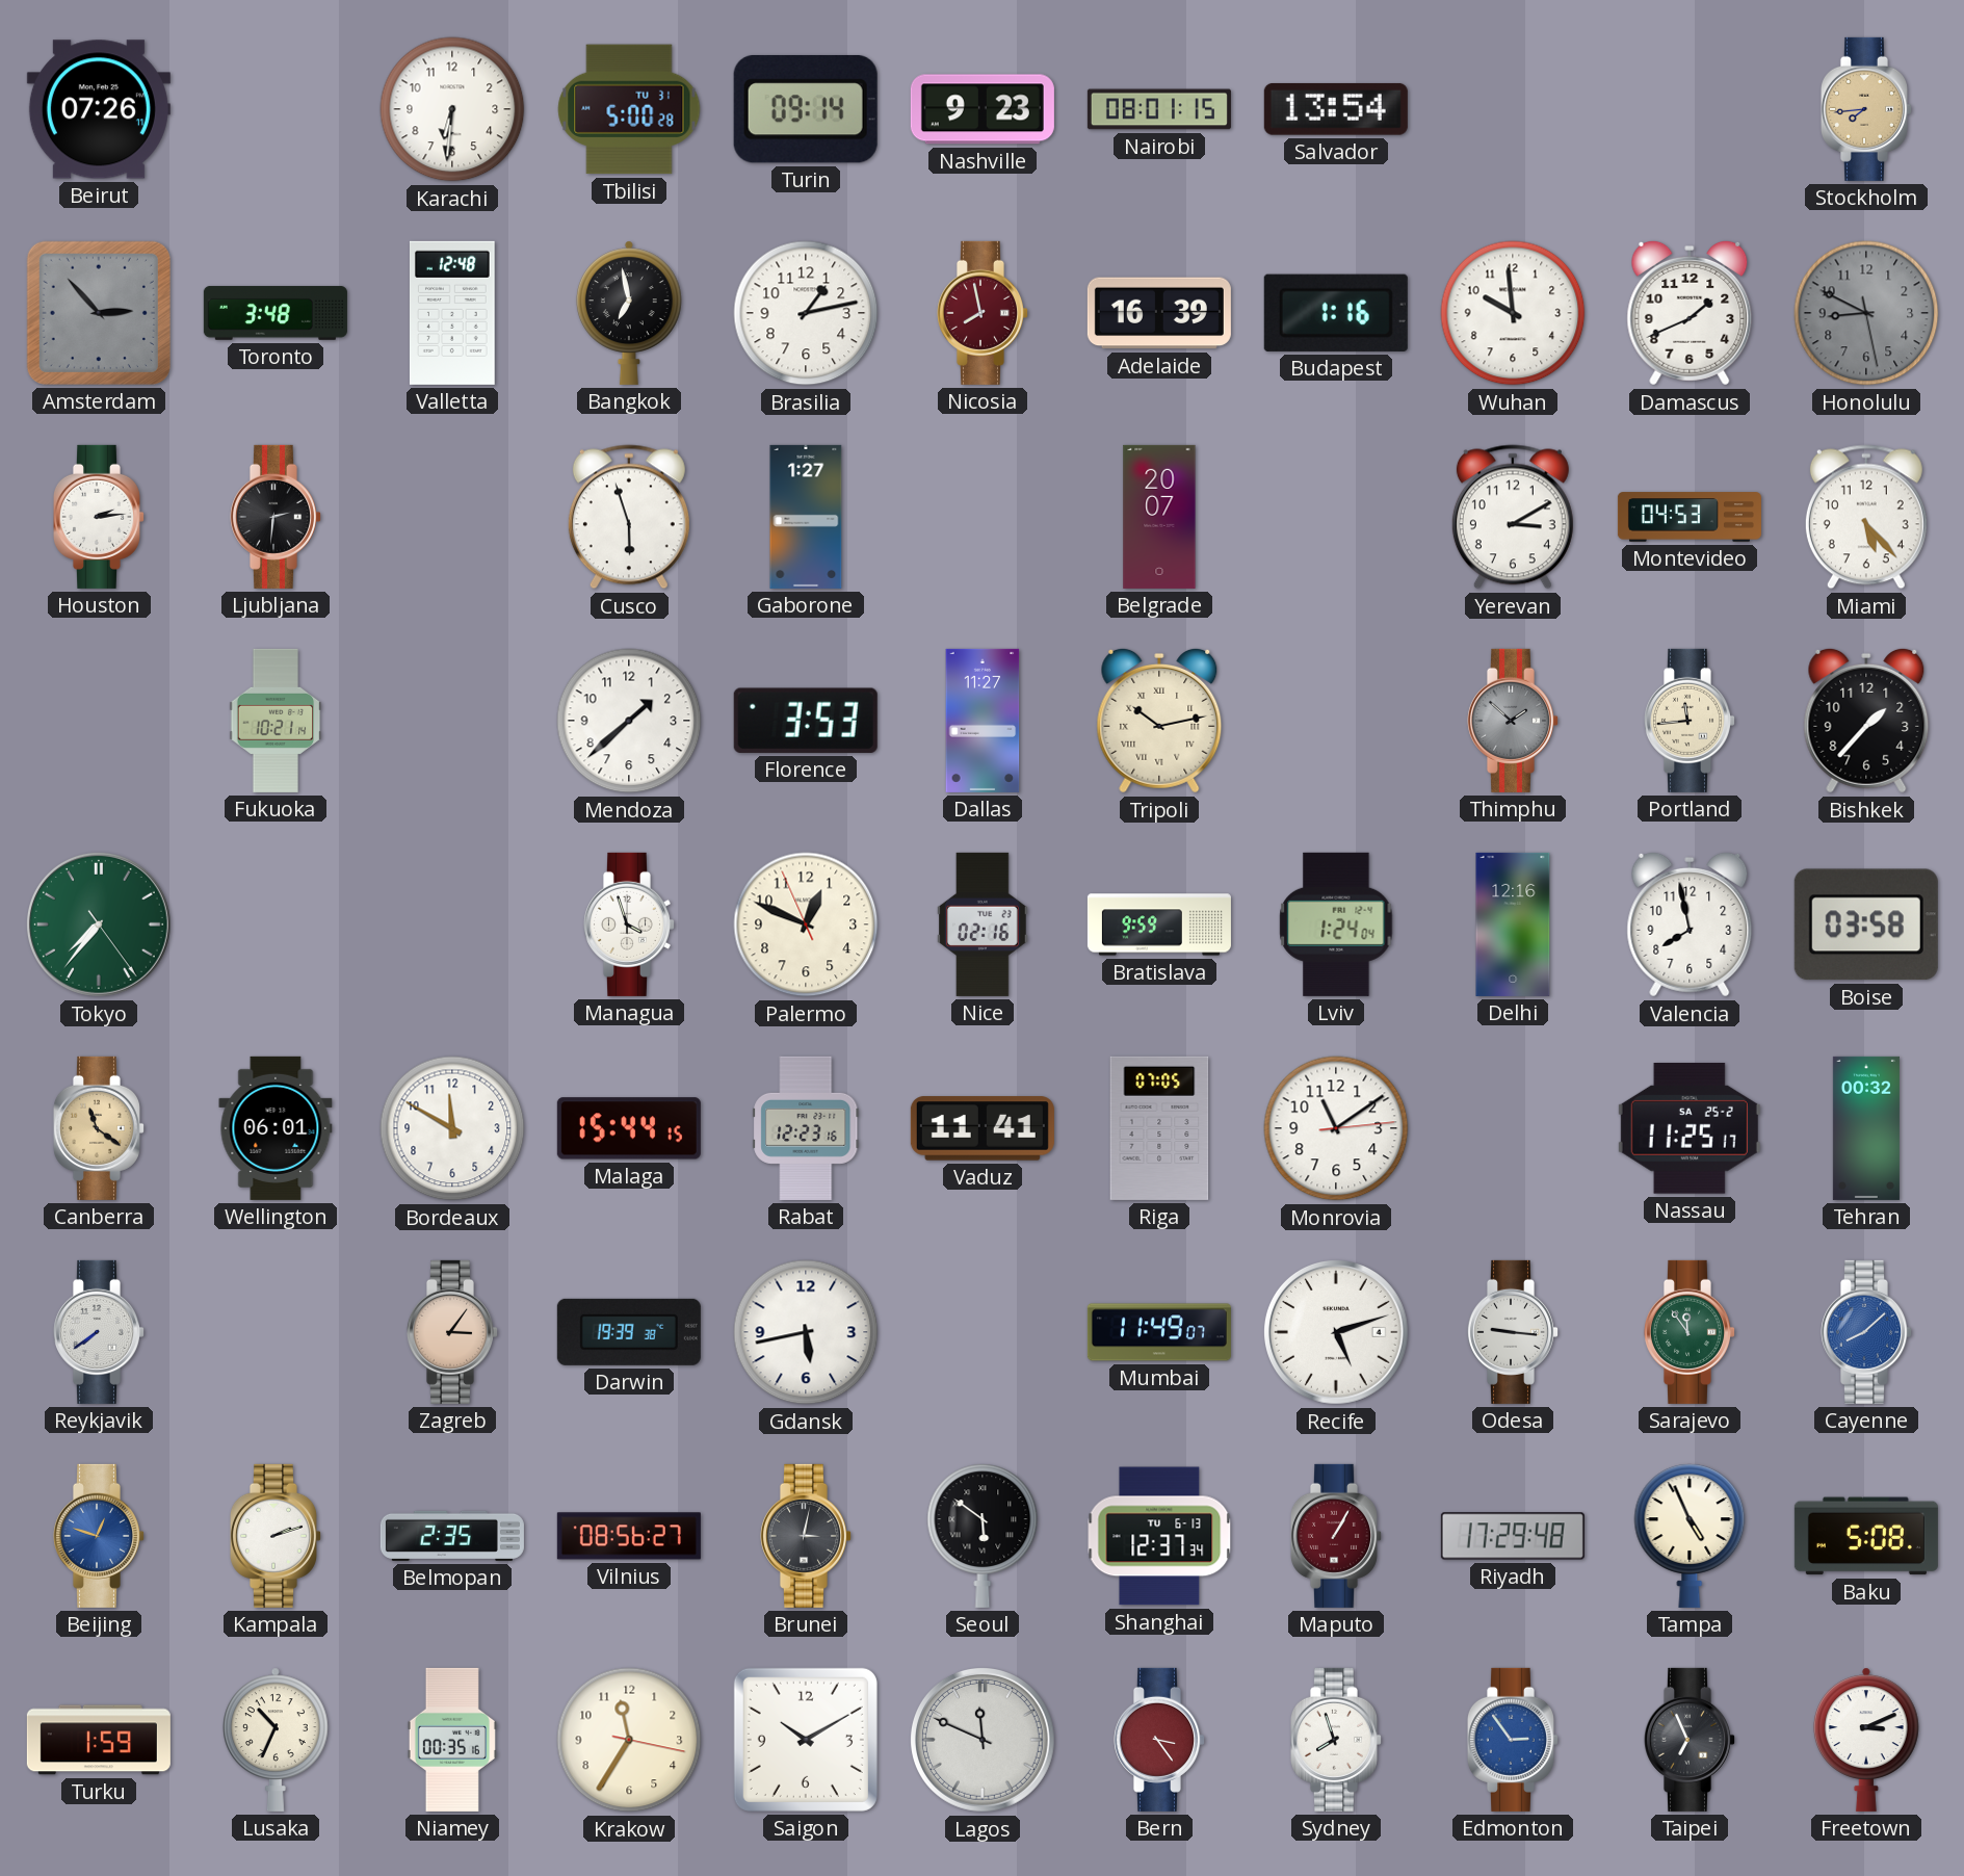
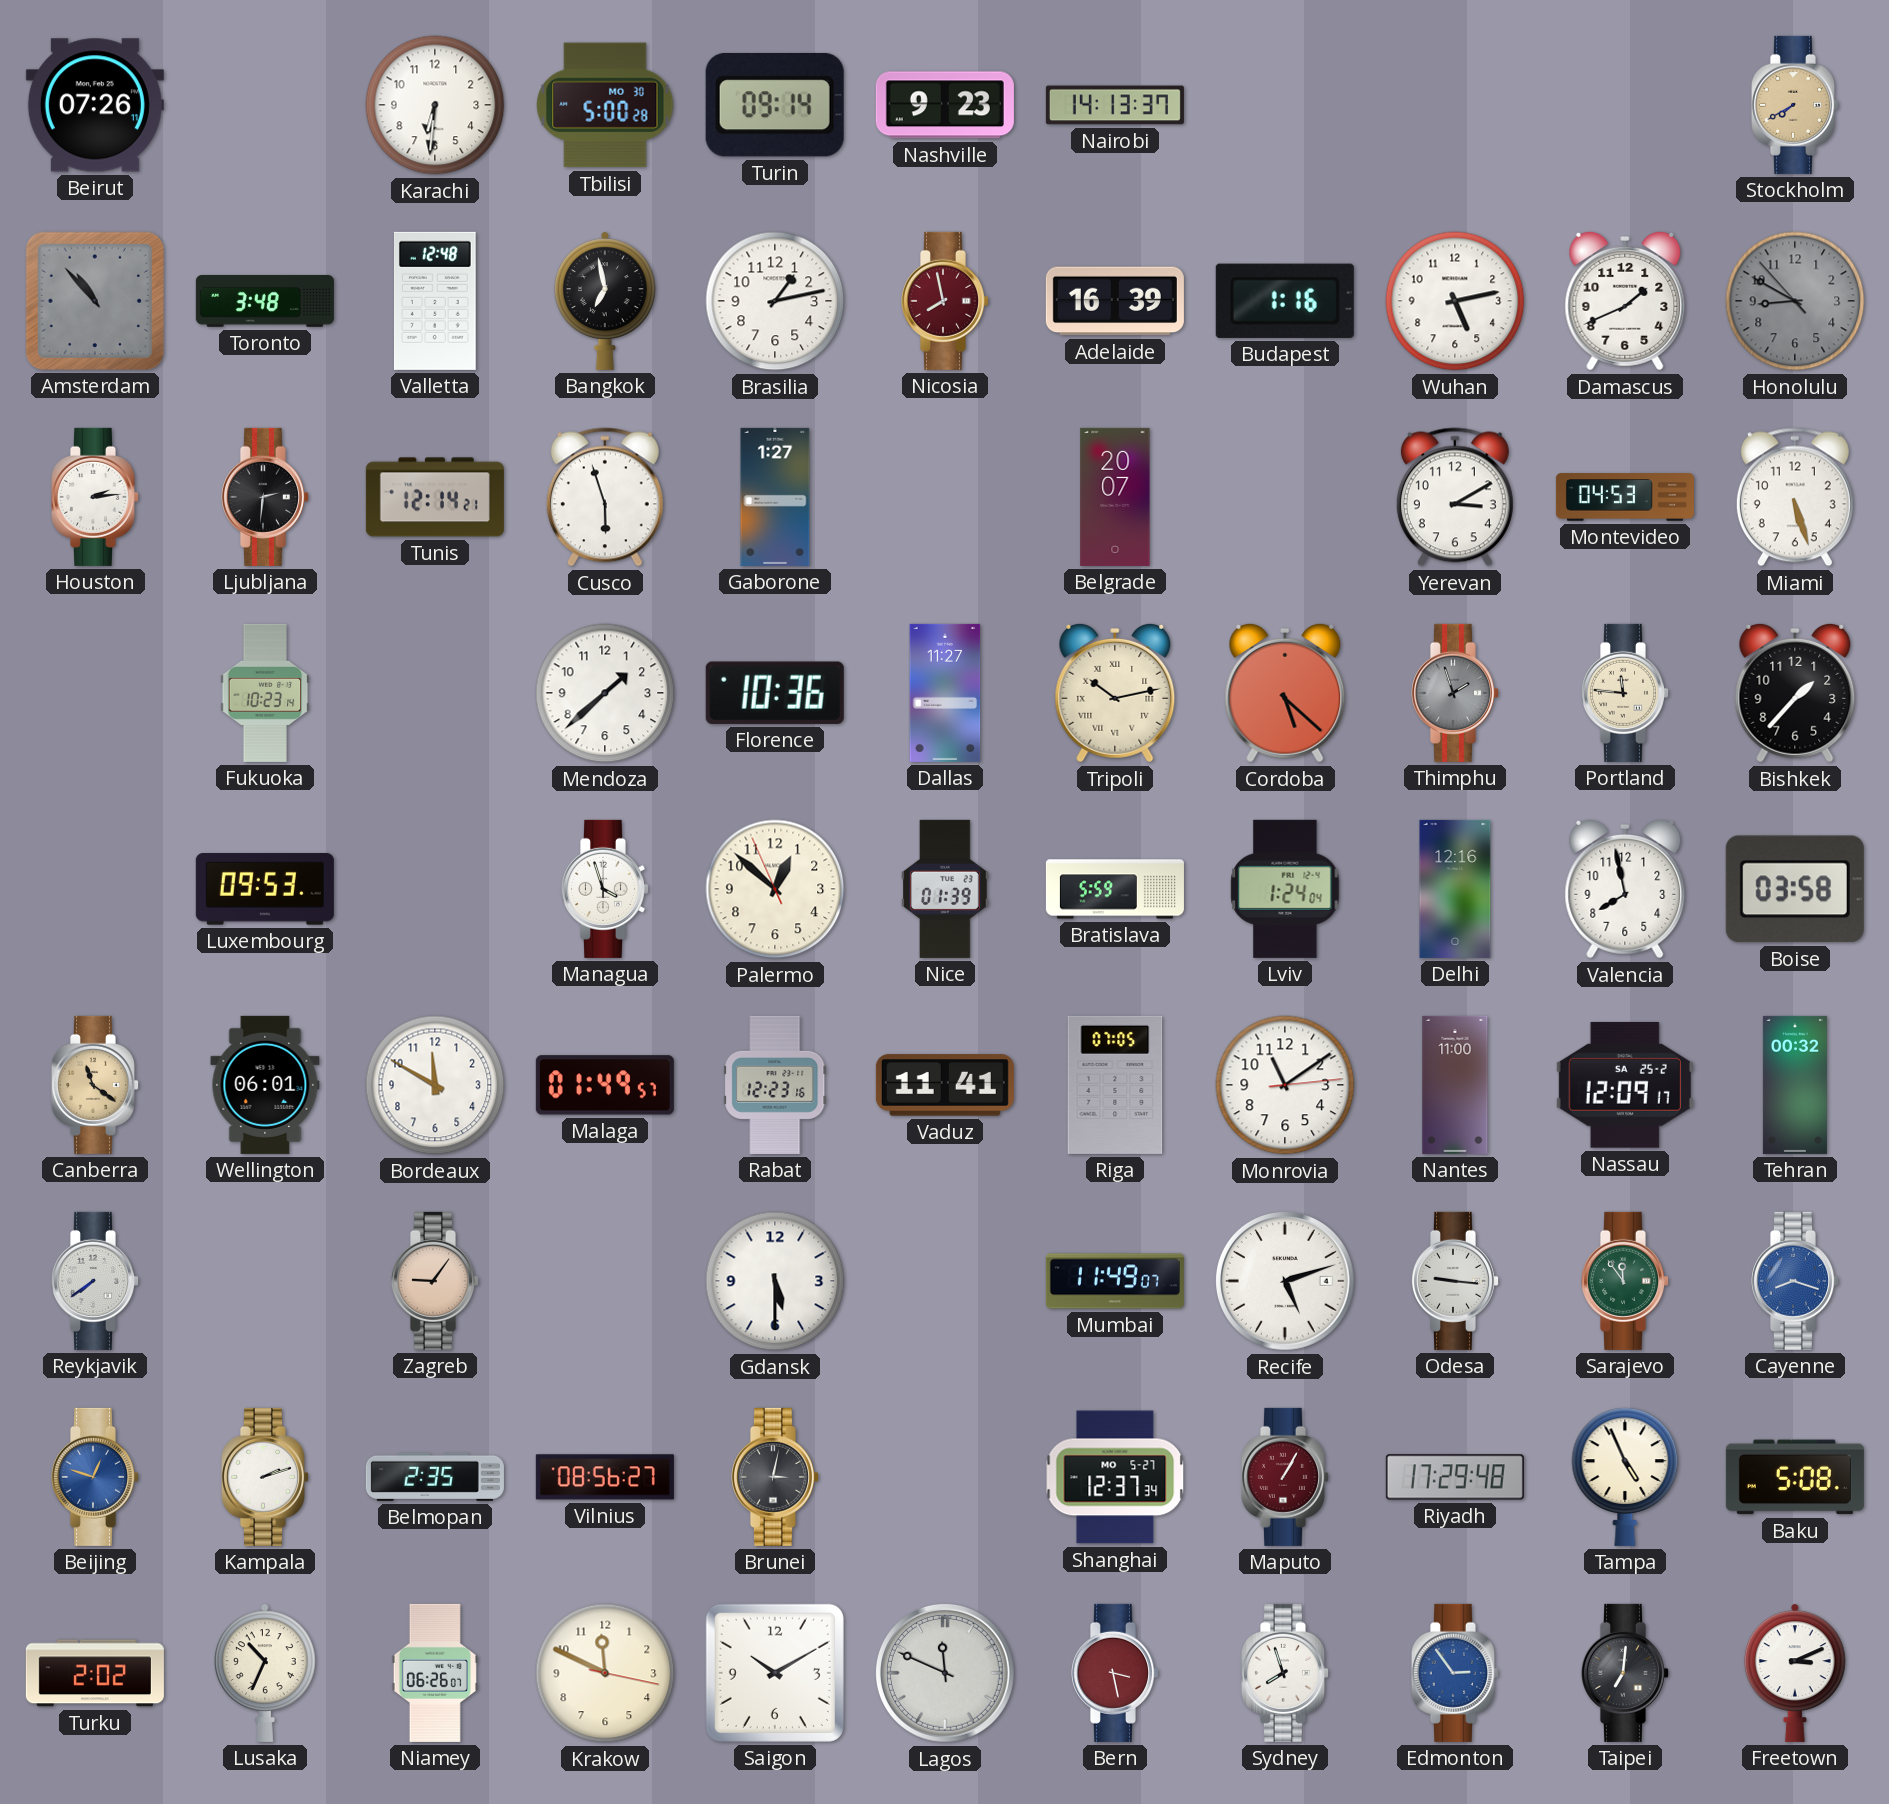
Tbilisi date: TU 31 -> MO 30
Nairobi: 08:01 -> 14:13
Salvador: 13:54 -> none
Stockholm: 7:44 -> 7:40
Amsterdam: 2:53 -> 10:53
Wuhan: 9:59 -> 5:13
Honolulu: 8:49:28 -> 8:49:53
Tunis: none -> 12:14
Miami: 5:23 -> 5:27
Fukuoka: 10:21 -> 10:23
Florence: 3:53 -> 10:36
Cordoba: none -> 5:22
Thimphu: 1:52 -> 1:57
Portland: 11:44 -> 11:46
Tokyo: 7:36 -> none
Luxembourg: none -> 09:53
Palermo: 12:48 -> 12:51
Nice: 02:16 -> 01:39
Bratislava: 9:59 -> 5:59
Malaga: 15:44 -> 01:49
Nantes: none -> 11:00
Nassau: 11:25 -> 12:09
Zagreb: 3:06 -> 9:06
Darwin: 19:39 -> none
Gdansk: 5:43 -> 5:30
Cayenne: 8:08 -> 8:18
Seoul: 5:51 -> none
Shanghai date: TU 6-13 -> MO 5-27
Turku: 1:59 -> 2:02
Niamey: 00:35 -> 06:26
Krakow: 11:35 -> 11:49
Bern: 3:24 -> 3:28
Taipei: 6:56 -> 7:01
